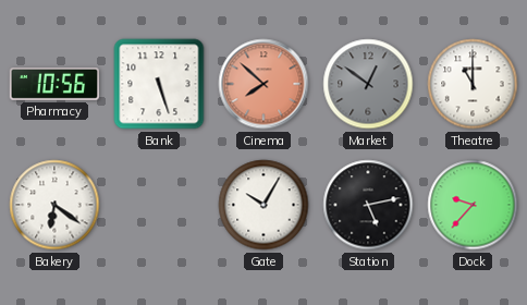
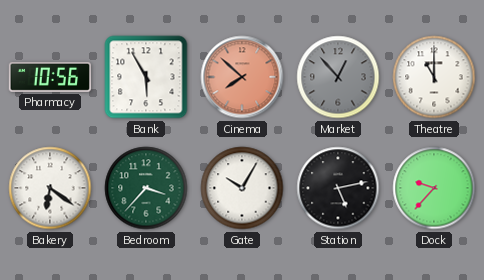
Bank: 5:27 -> 5:55
Market: 12:51 -> 12:53
Bedroom: none -> 3:37
